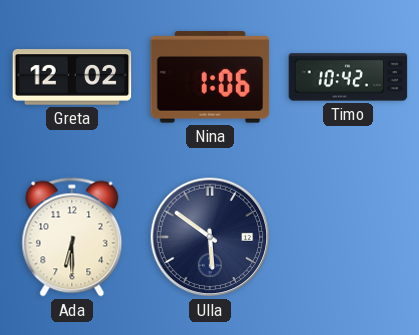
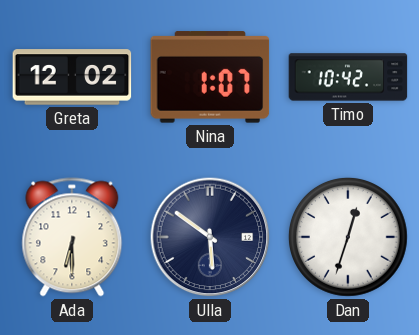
Nina: 1:06 -> 1:07
Dan: none -> 12:33
